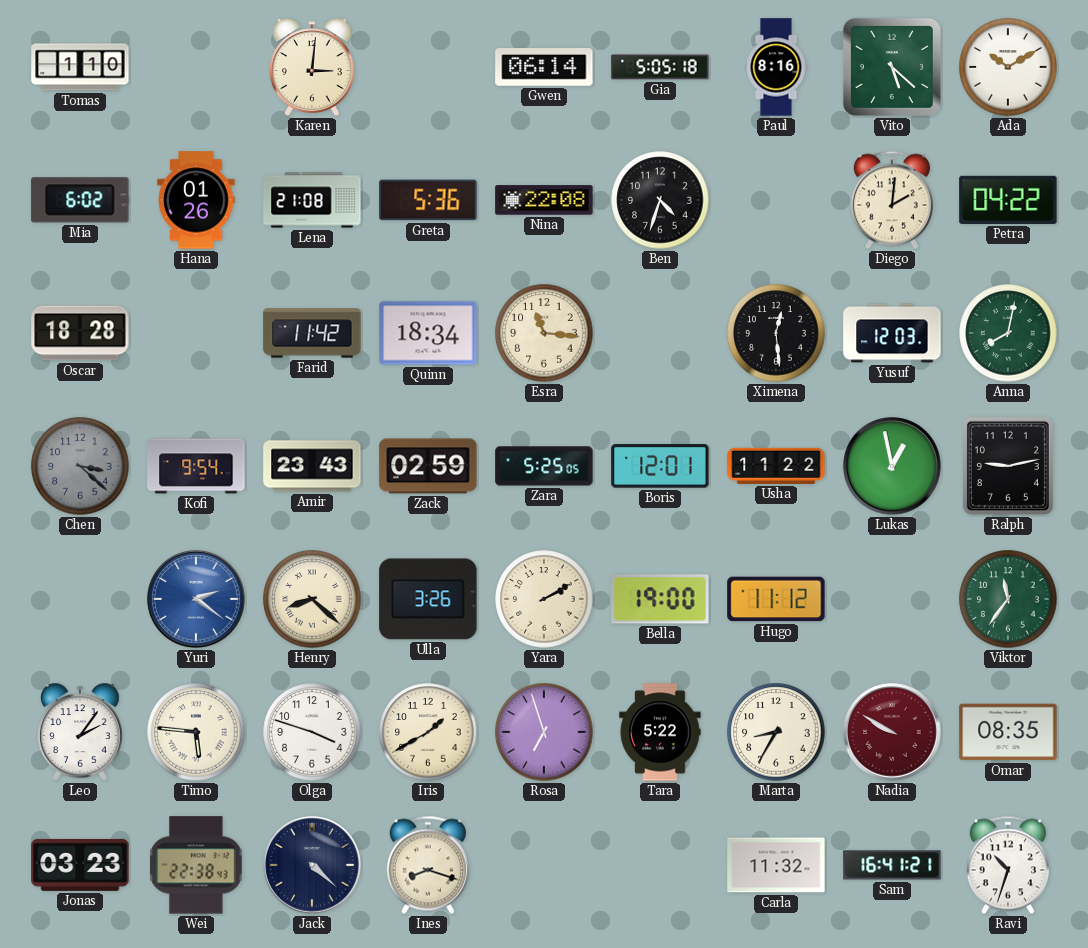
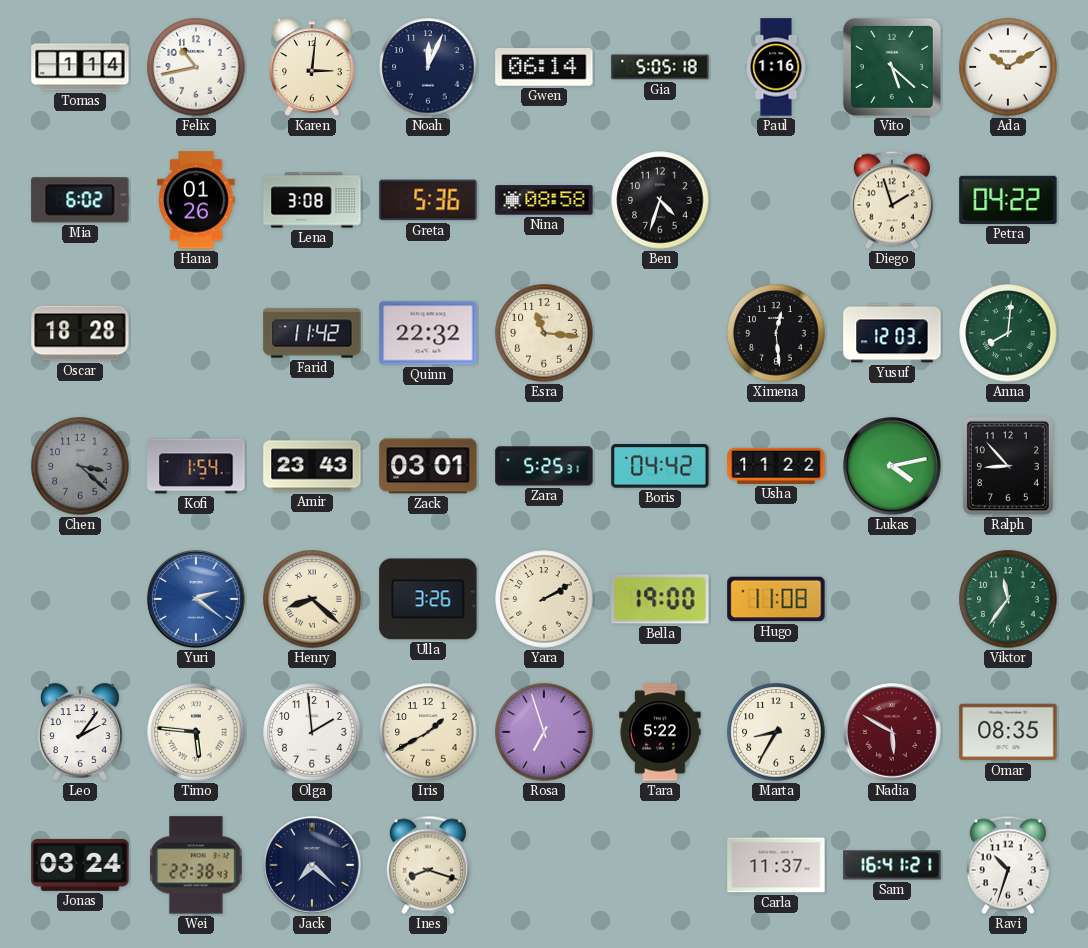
Tomas: 1:10 -> 1:14
Felix: none -> 10:43
Noah: none -> 12:04
Paul: 8:16 -> 1:16
Lena: 21:08 -> 3:08
Nina: 22:08 -> 08:58
Diego: 2:01 -> 1:57
Quinn: 18:34 -> 22:32
Anna: 8:02 -> 8:01
Kofi: 9:54 -> 1:54
Zack: 02:59 -> 03:01
Zara: 5:25:05 -> 5:25:31
Boris: 12:01 -> 04:42
Lukas: 12:58 -> 4:13
Ralph: 9:13 -> 8:53
Hugo: 11:12 -> 11:08
Olga: 3:48 -> 1:59
Nadia: 9:50 -> 5:50
Jonas: 03:23 -> 03:24
Jack: 4:22 -> 7:22
Carla: 11:32 -> 11:37
